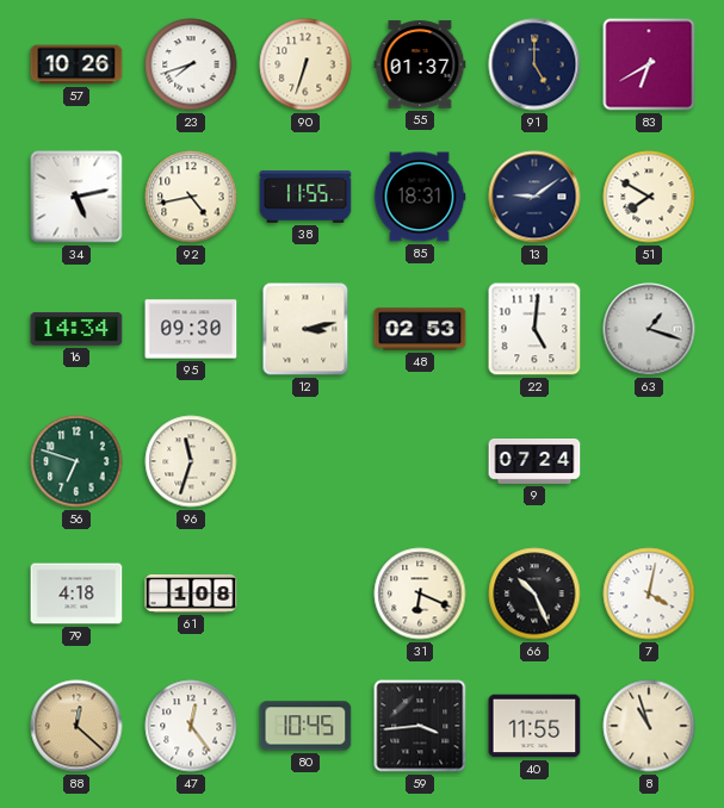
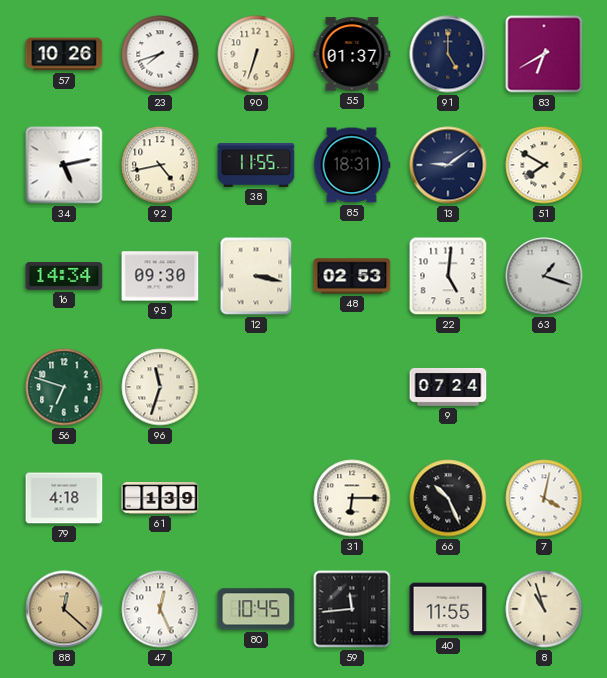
12: 3:13 -> 3:17
61: 1:08 -> 1:39
31: 6:19 -> 6:15
47: 12:24 -> 12:26
59: 3:44 -> 11:44
